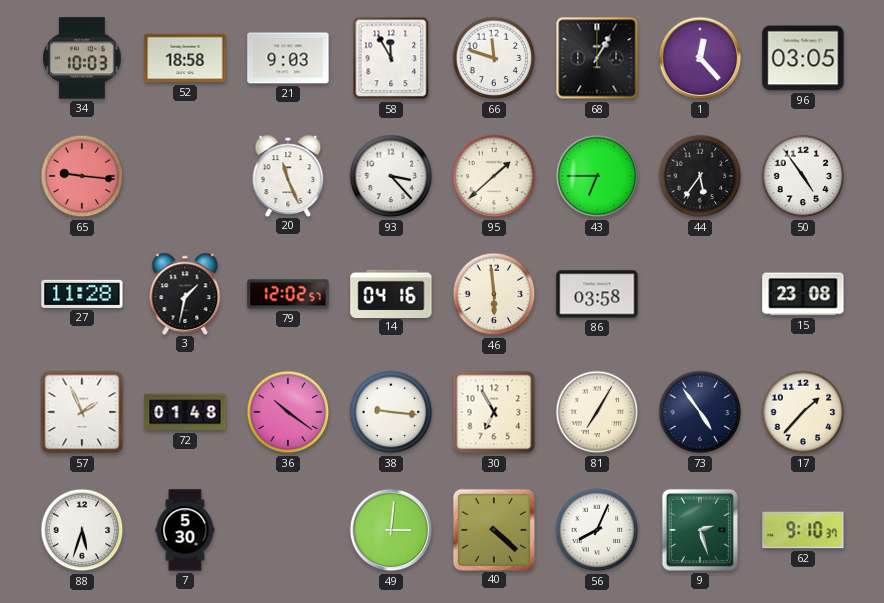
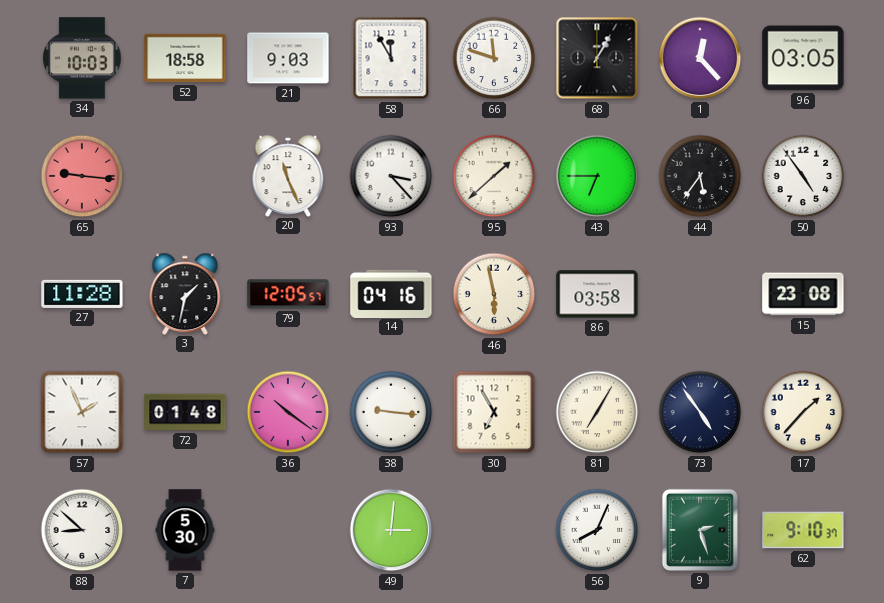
79: 12:02 -> 12:05
46: 5:59 -> 5:58
88: 5:33 -> 8:52
40: 4:22 -> none
